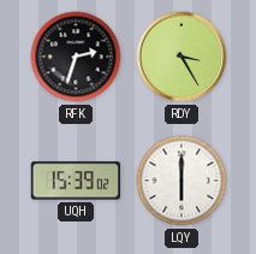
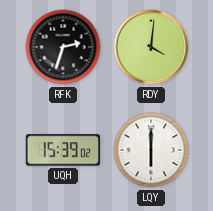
RDY: 3:25 -> 4:01
